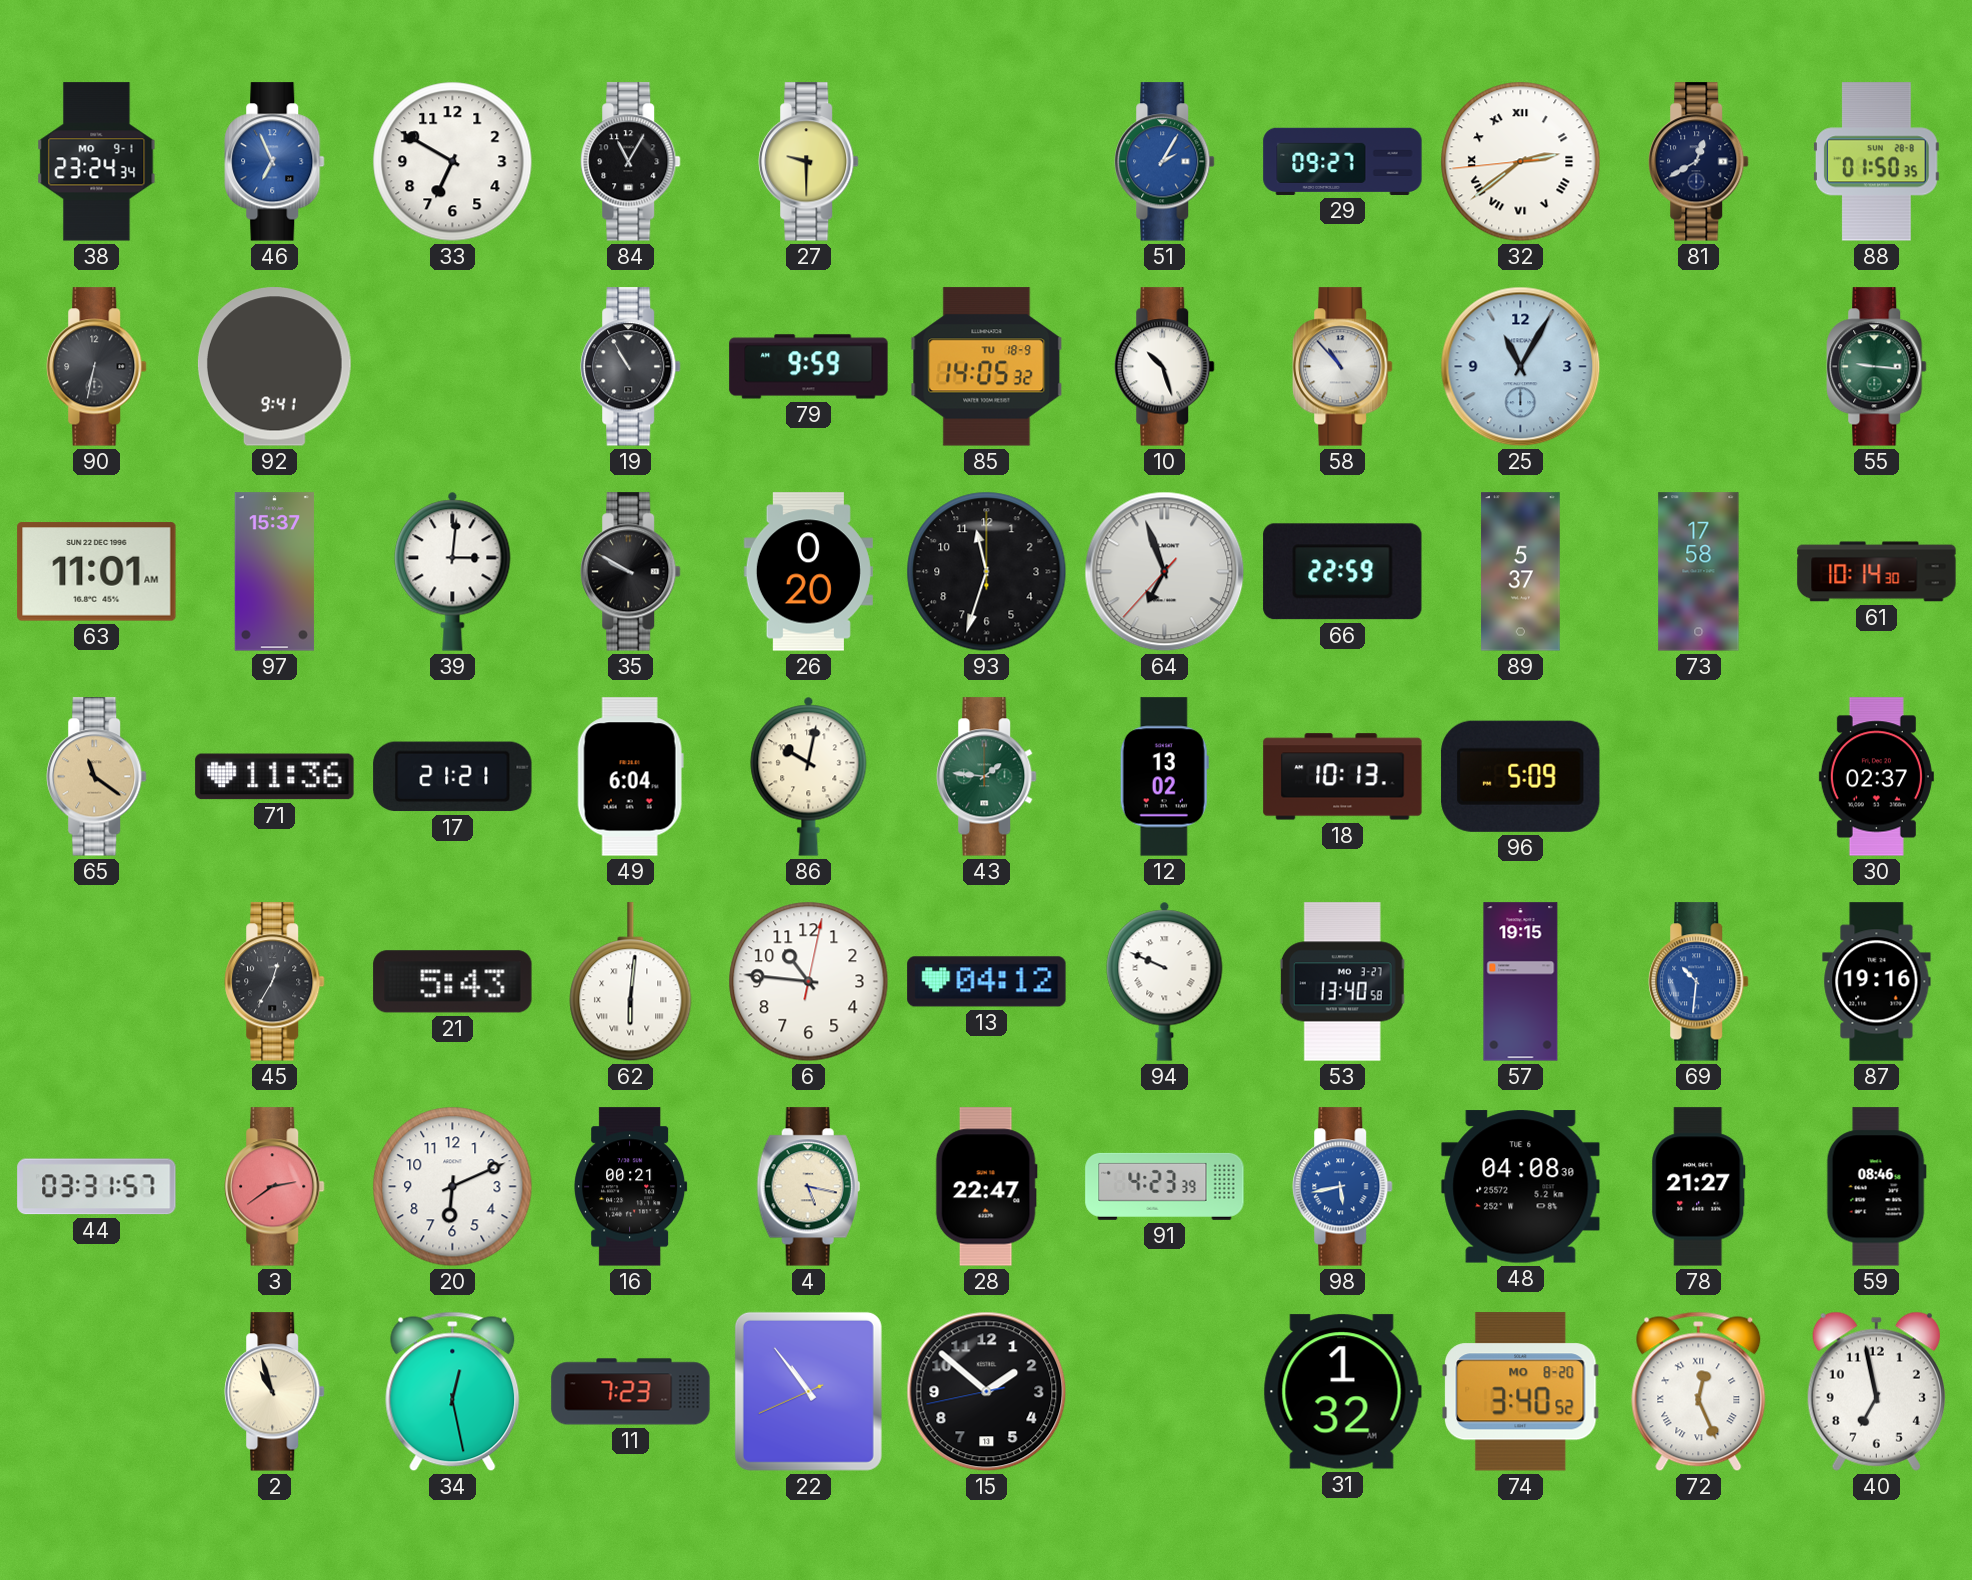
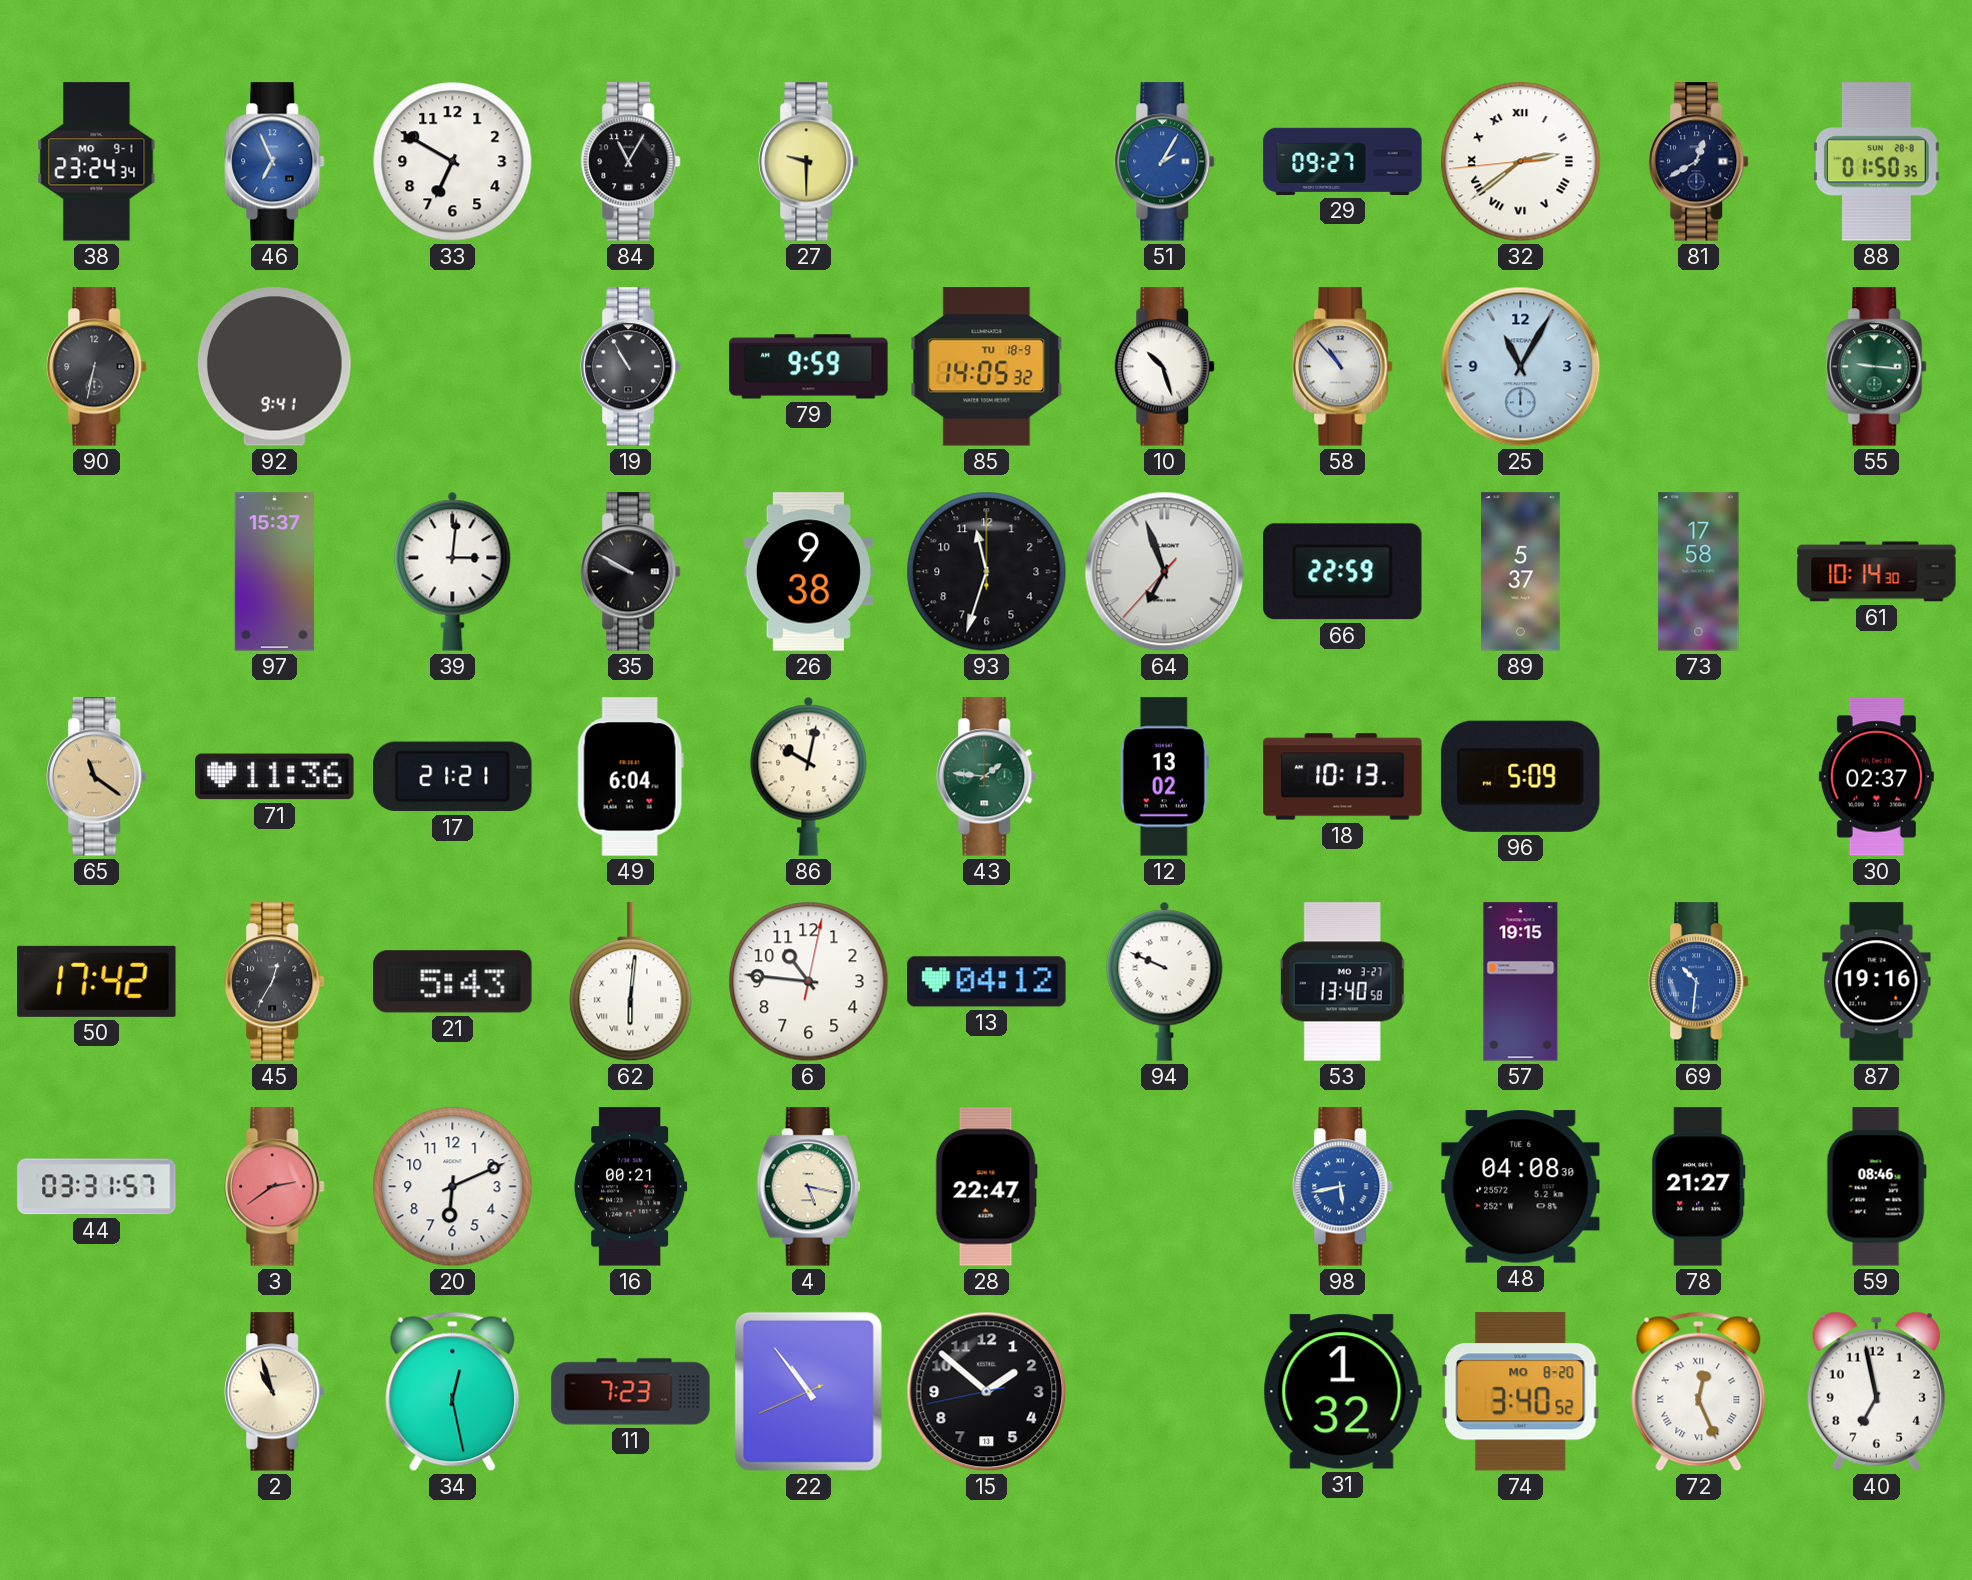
63: 11:01 -> none
26: 0:20 -> 9:38
50: none -> 17:42
91: 4:23 -> none
